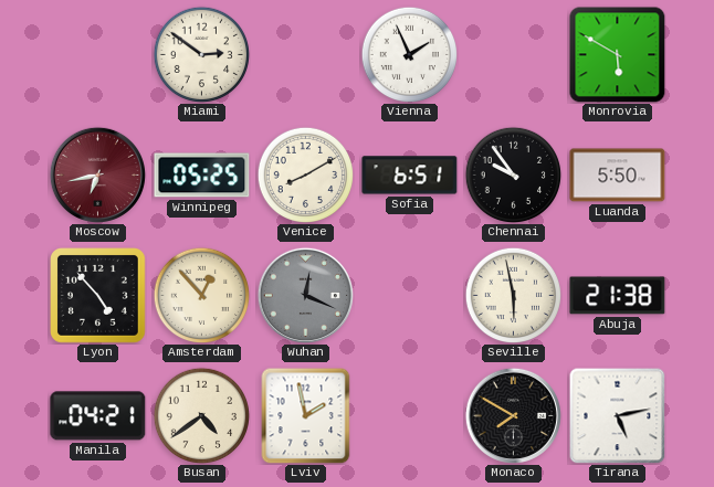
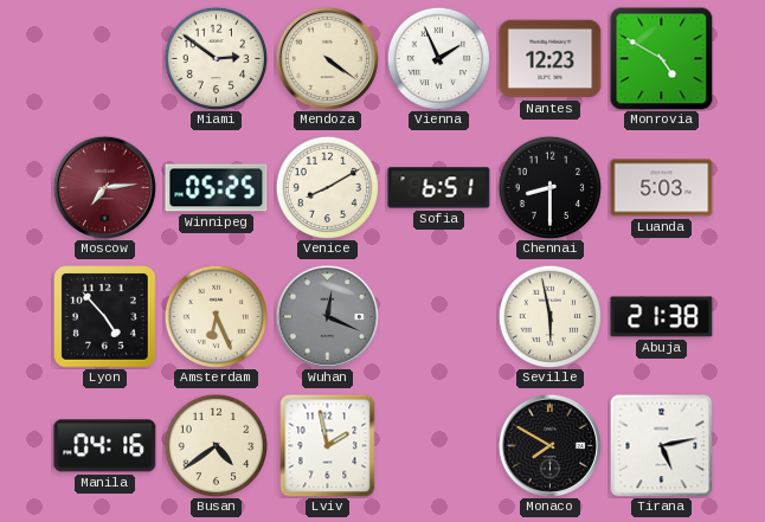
Mendoza: none -> 4:21
Nantes: none -> 12:23
Monrovia: 5:50 -> 4:50
Moscow: 6:43 -> 7:14
Chennai: 9:54 -> 8:30
Luanda: 5:50 -> 5:03
Amsterdam: 12:53 -> 6:26
Manila: 04:21 -> 04:16
